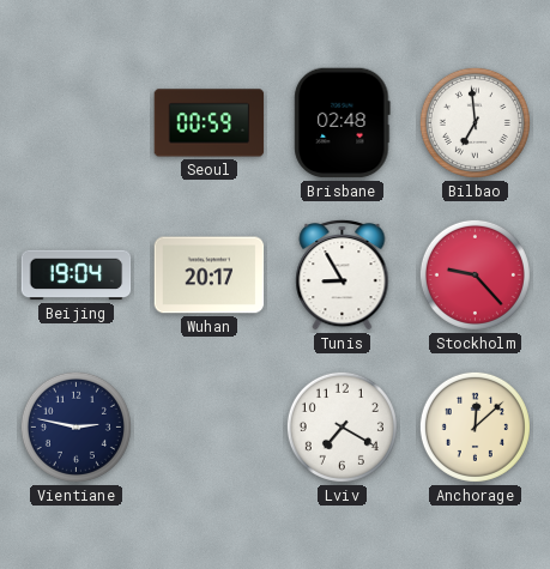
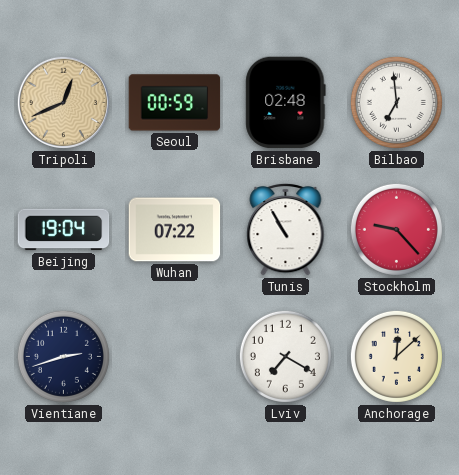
Tripoli: none -> 12:41
Wuhan: 20:17 -> 07:22
Tunis: 8:55 -> 10:55
Vientiane: 2:47 -> 2:42
